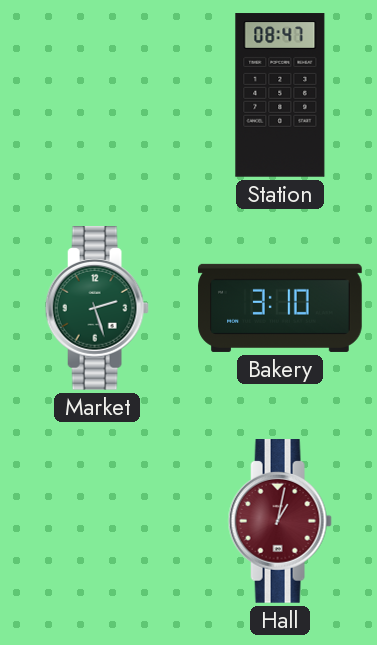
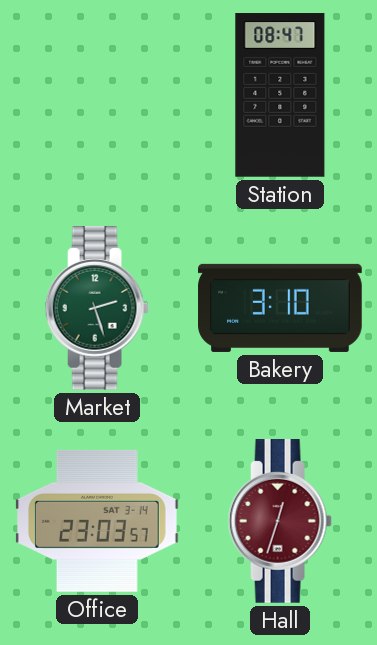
Office: none -> 23:03
Hall: 1:02 -> 12:33
